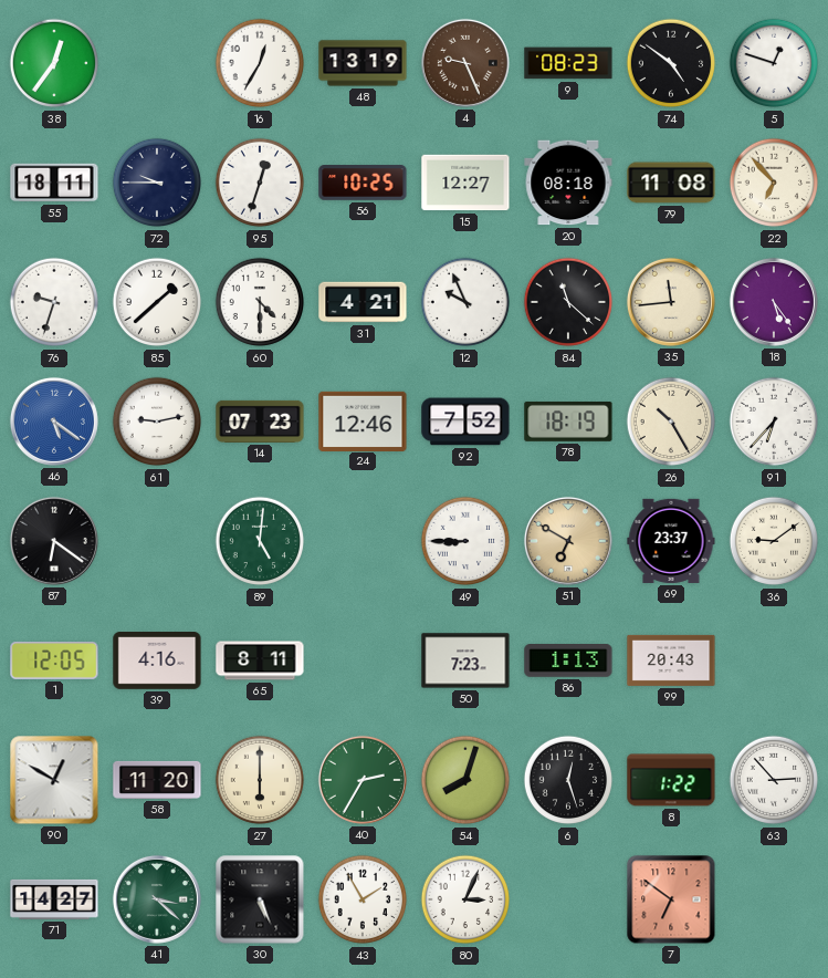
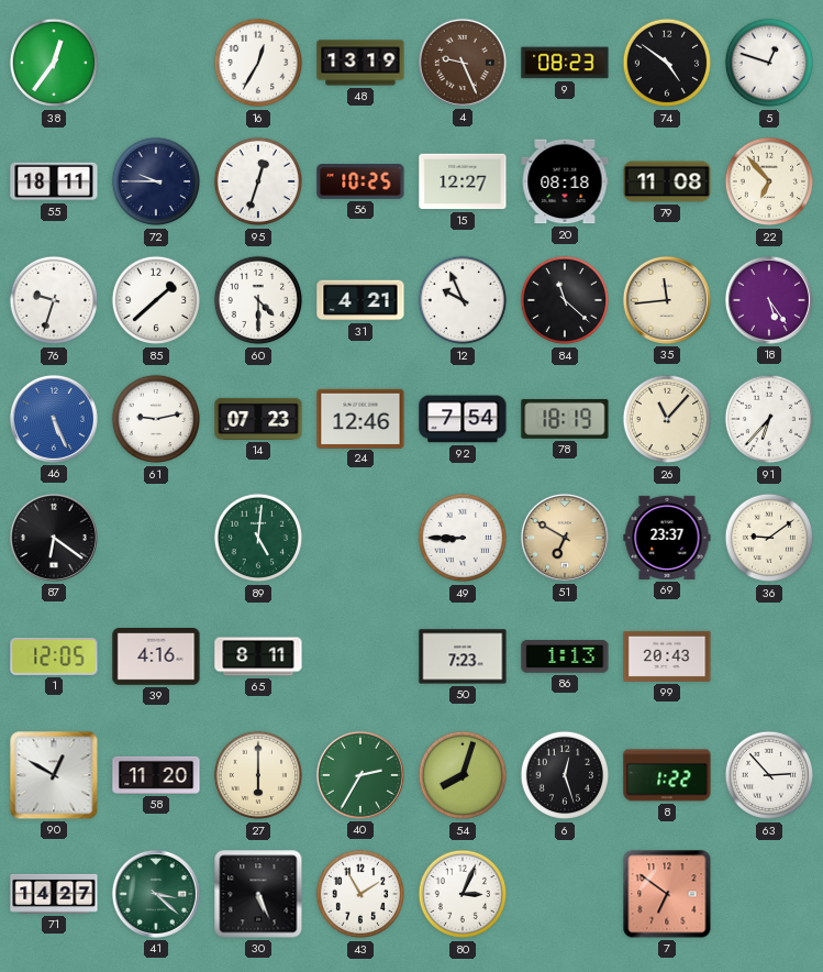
46: 5:21 -> 5:26
92: 7:52 -> 7:54
26: 10:25 -> 11:07
